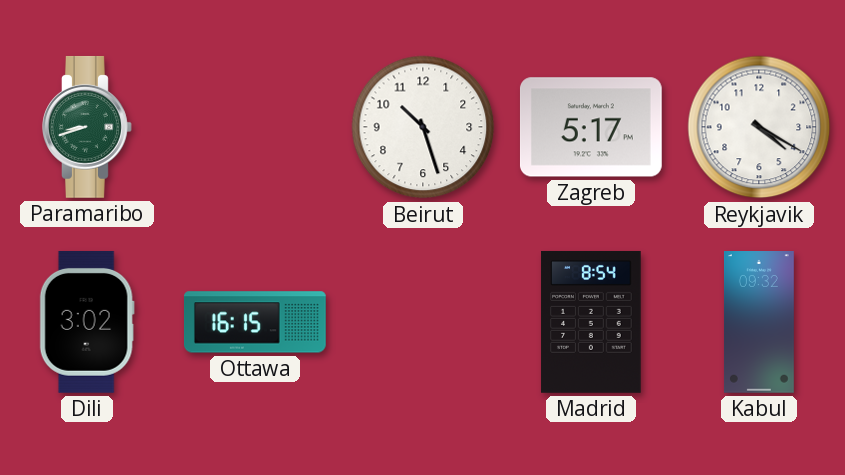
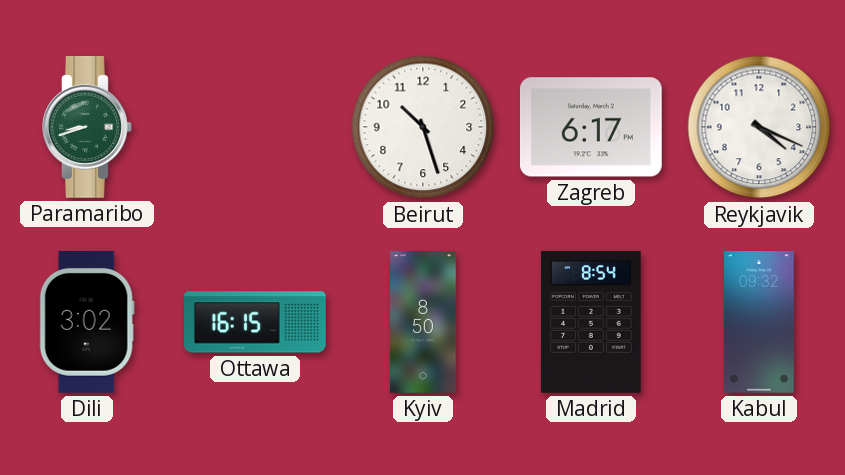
Zagreb: 5:17 -> 6:17
Reykjavik: 4:20 -> 4:19
Kyiv: none -> 8:50
